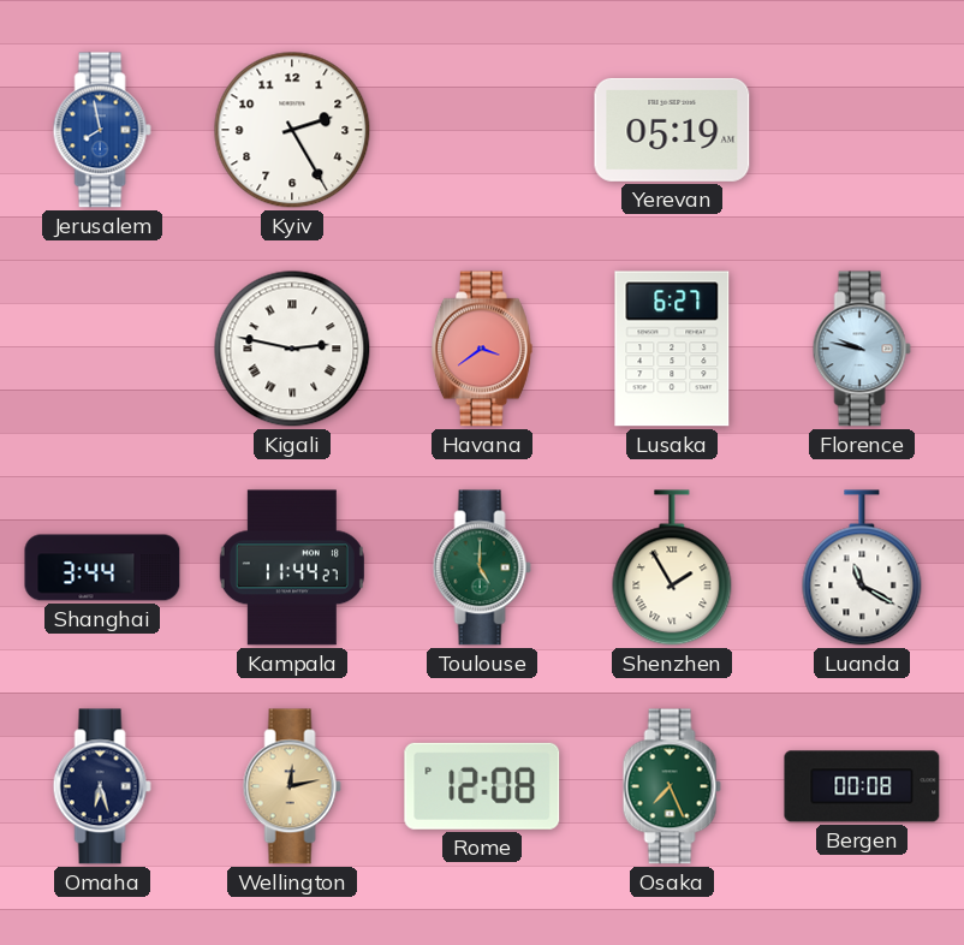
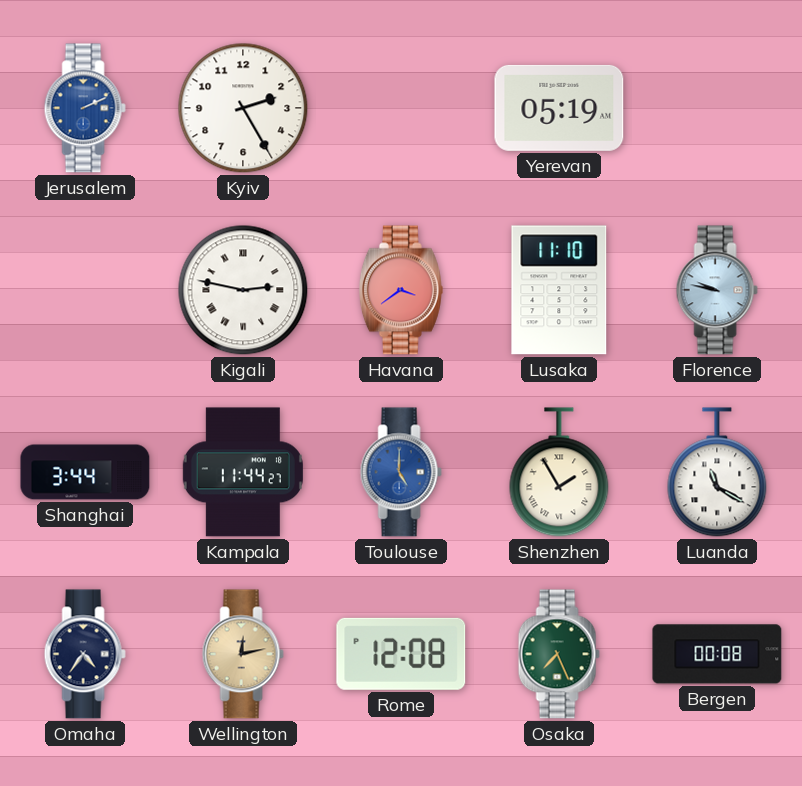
Jerusalem: 7:58 -> 2:11
Lusaka: 6:27 -> 11:10
Toulouse dial: green -> blue
Omaha: 6:27 -> 4:36
